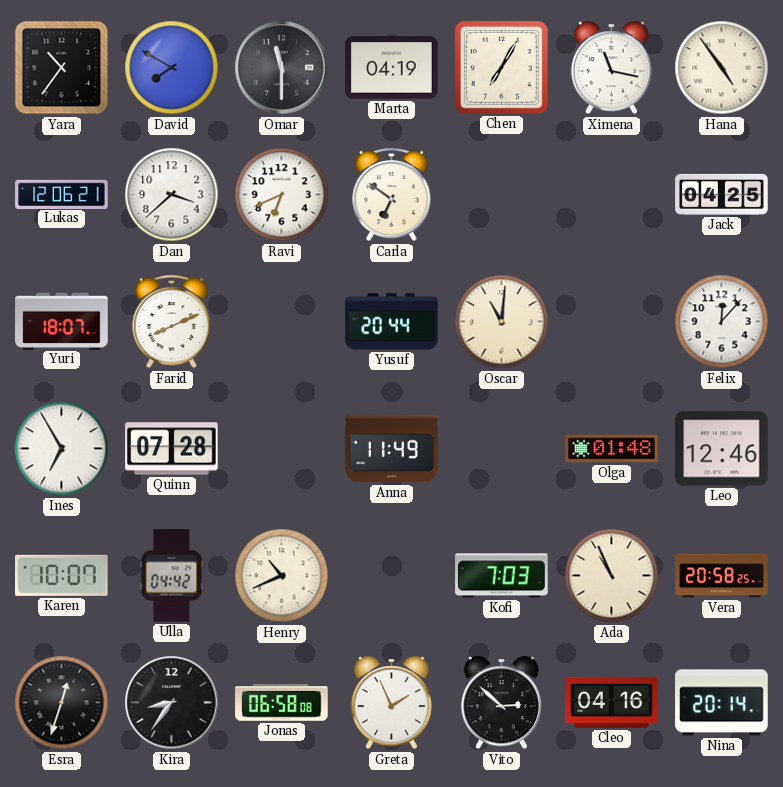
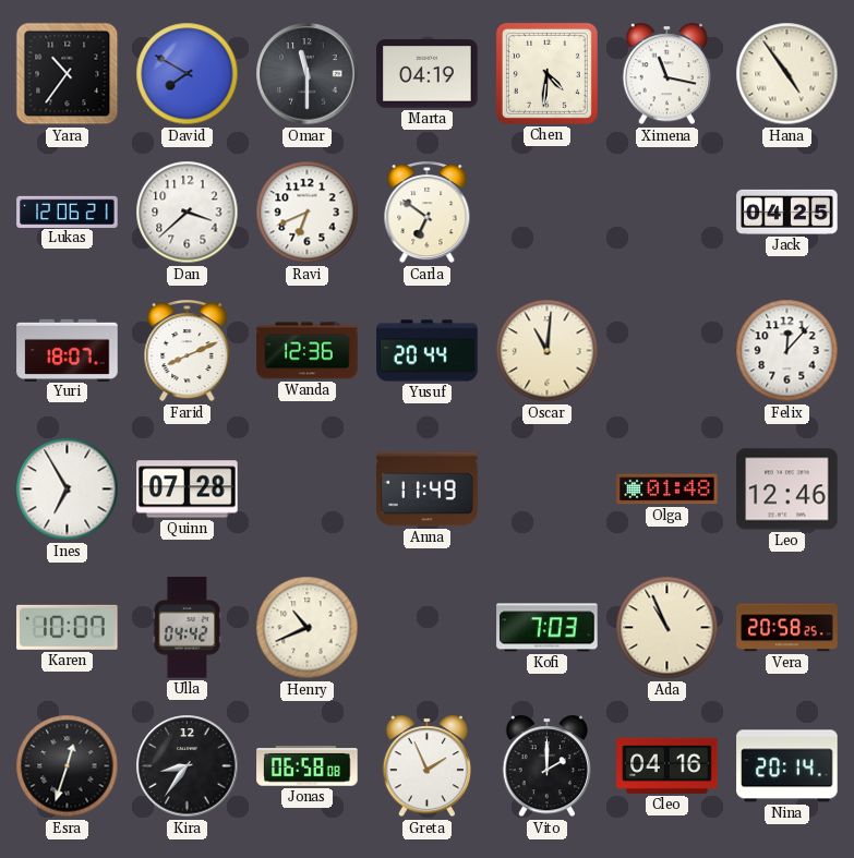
Chen: 7:05 -> 4:31
Wanda: none -> 12:36
Vito: 2:52 -> 2:00
